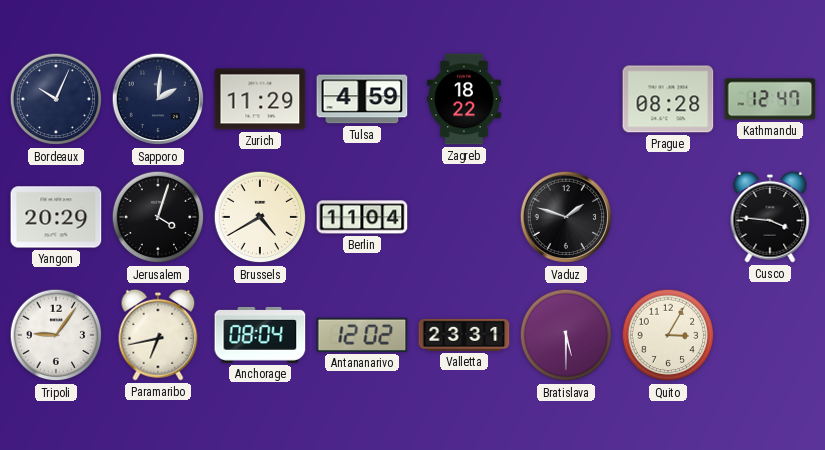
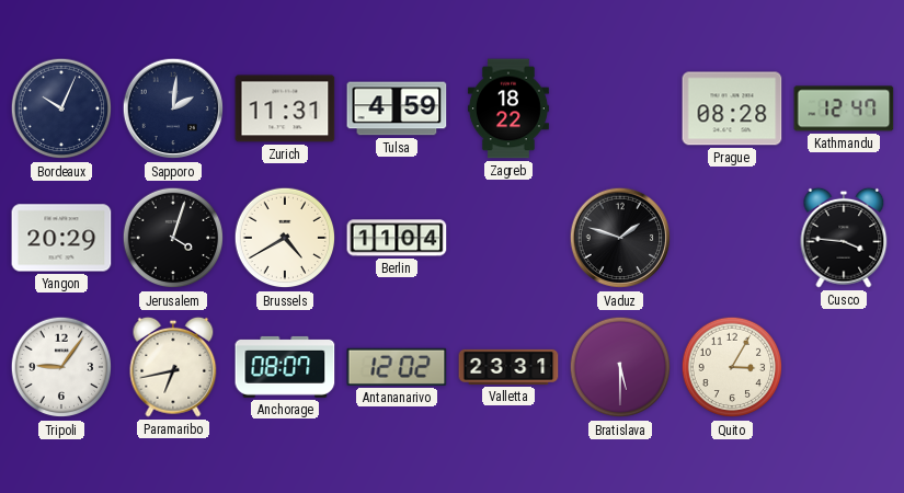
Zurich: 11:29 -> 11:31
Anchorage: 08:04 -> 08:07
